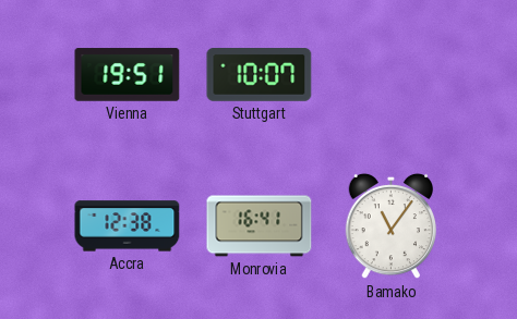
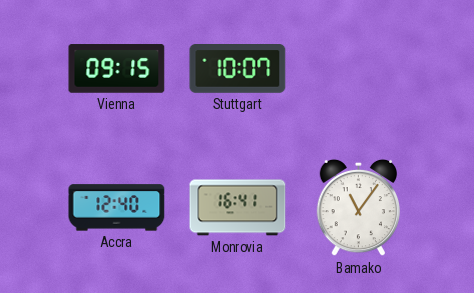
Vienna: 19:51 -> 09:15
Accra: 12:38 -> 12:40
